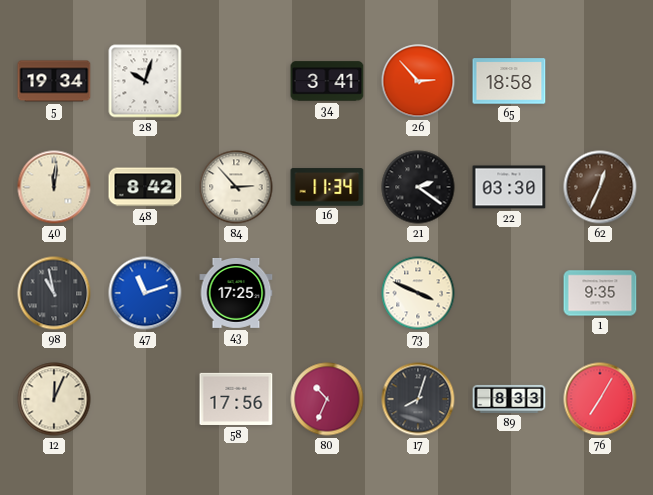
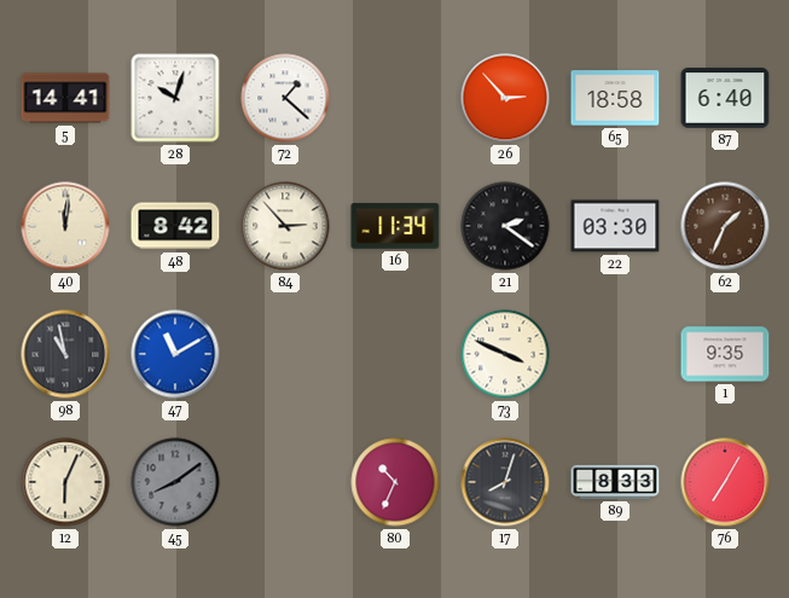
5: 19:34 -> 14:41
72: none -> 1:22
34: 3:41 -> none
87: none -> 6:40
62: 12:34 -> 1:34
47: 11:12 -> 11:10
43: 17:25 -> none
12: 12:04 -> 6:04
45: none -> 8:09
58: 17:56 -> none
